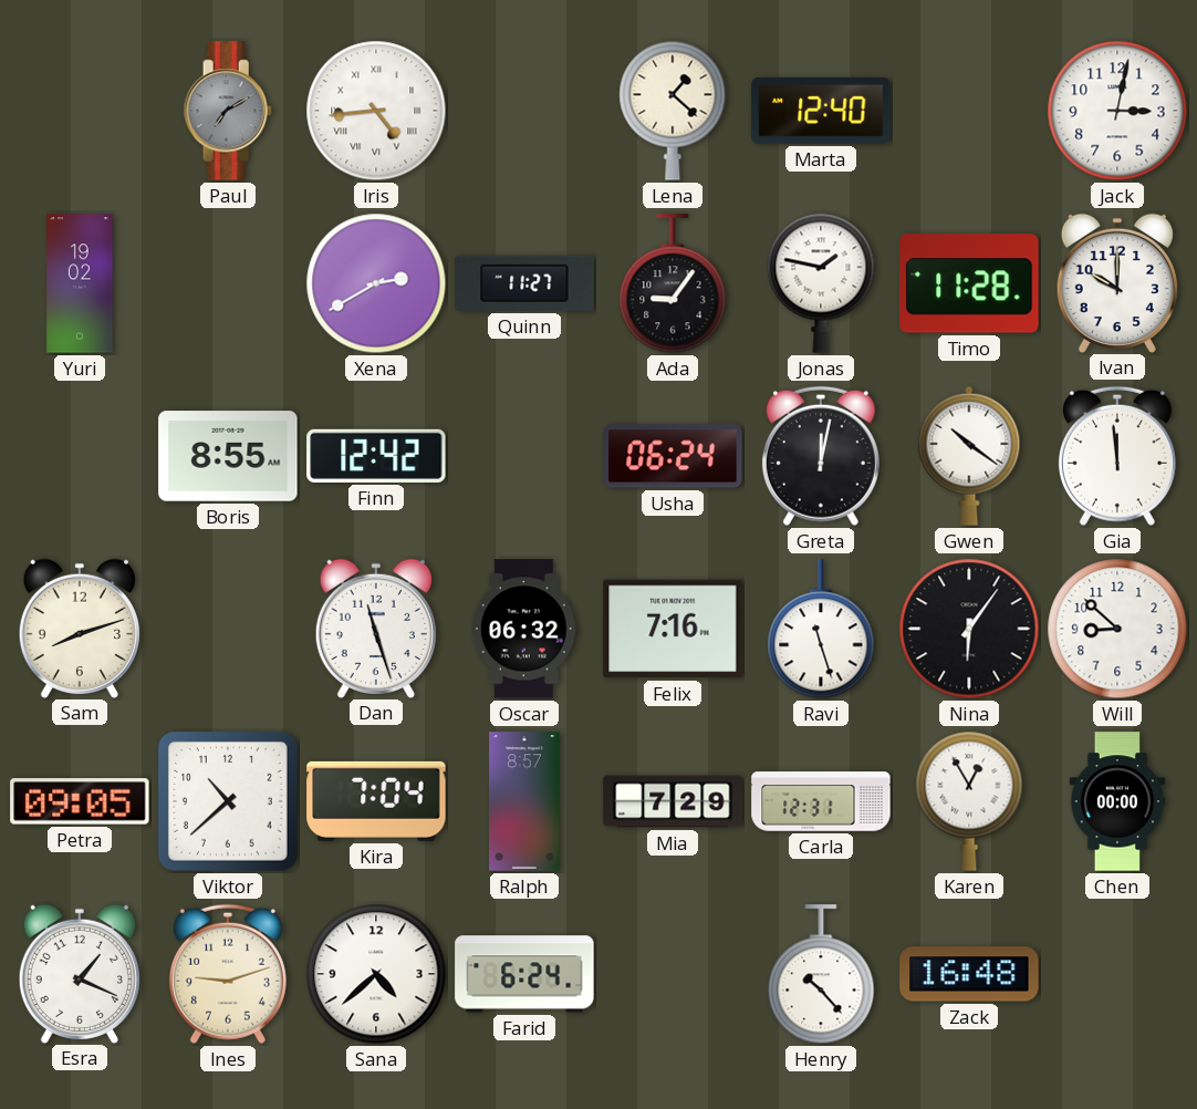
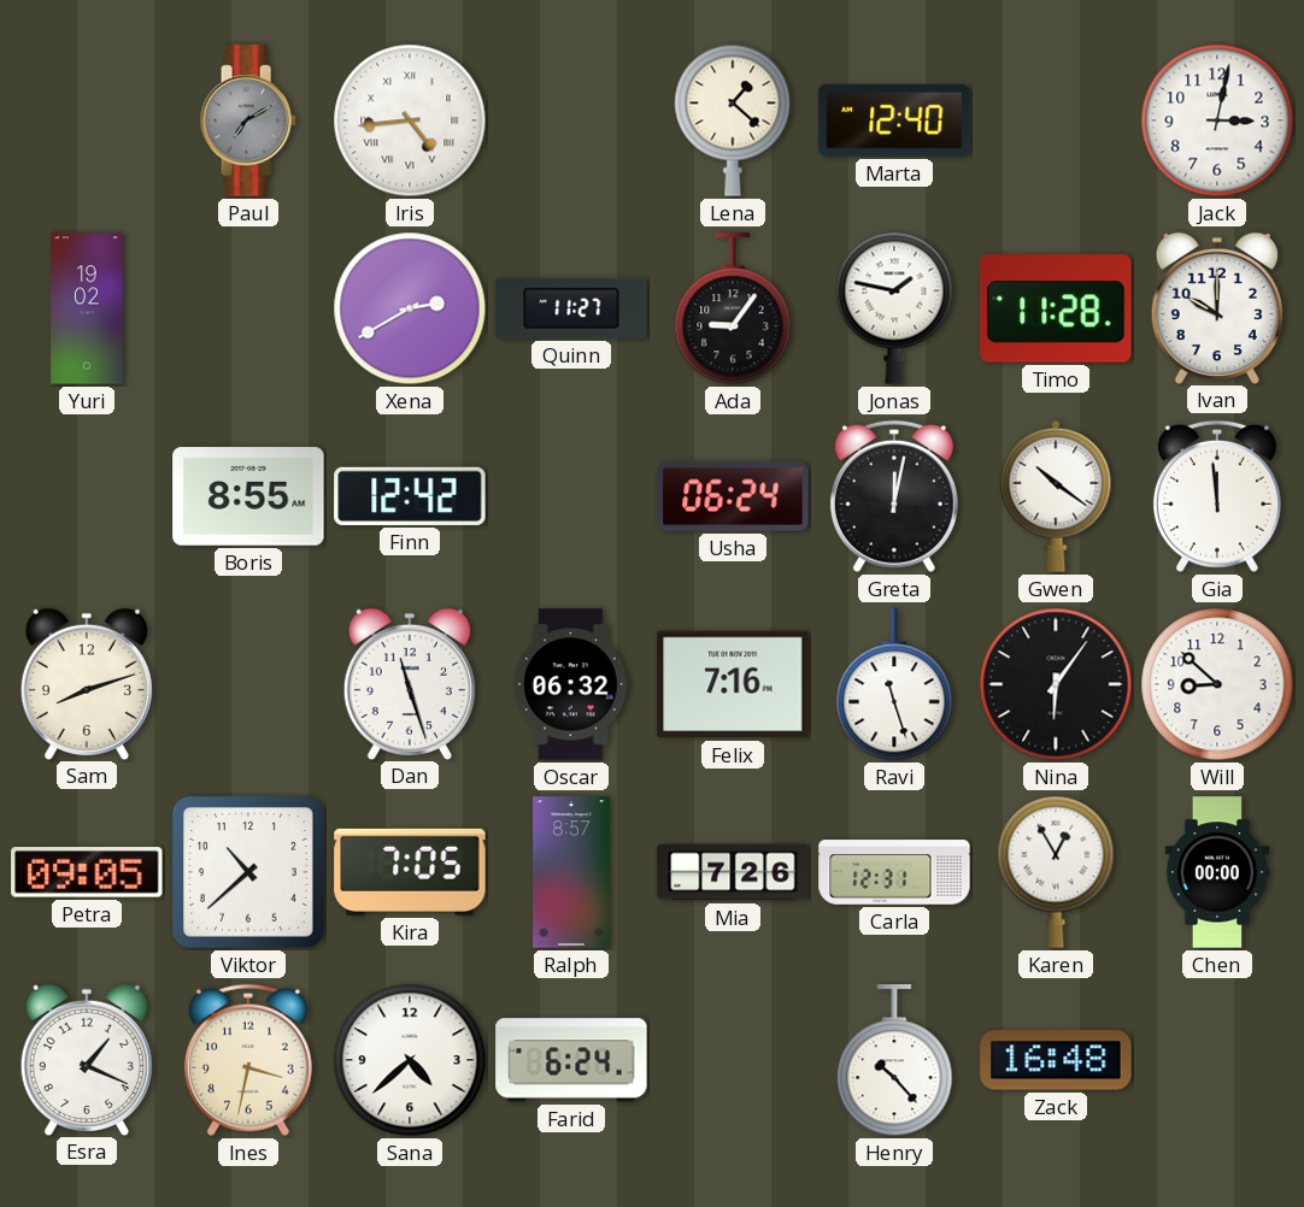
Kira: 7:04 -> 7:05
Mia: 7:29 -> 7:26
Ines: 9:12 -> 3:32
